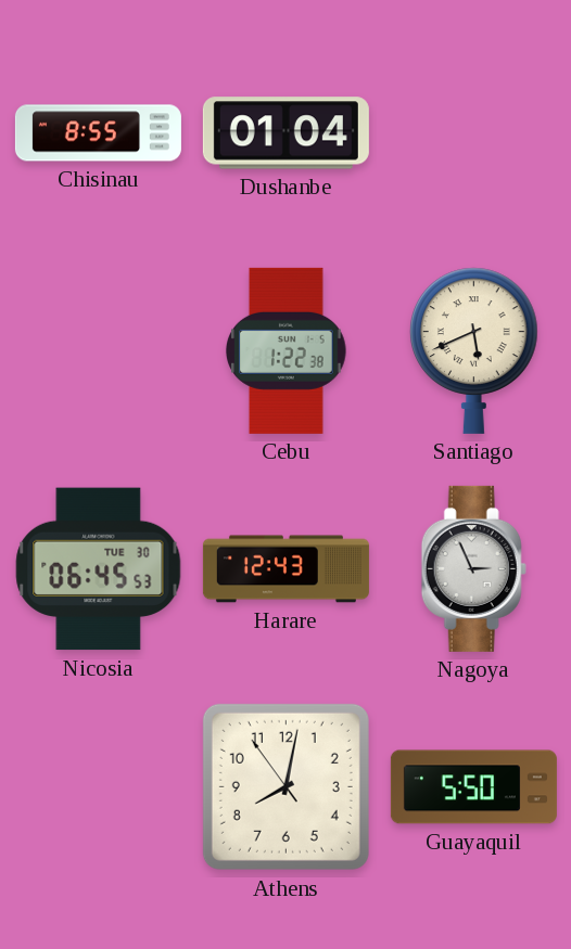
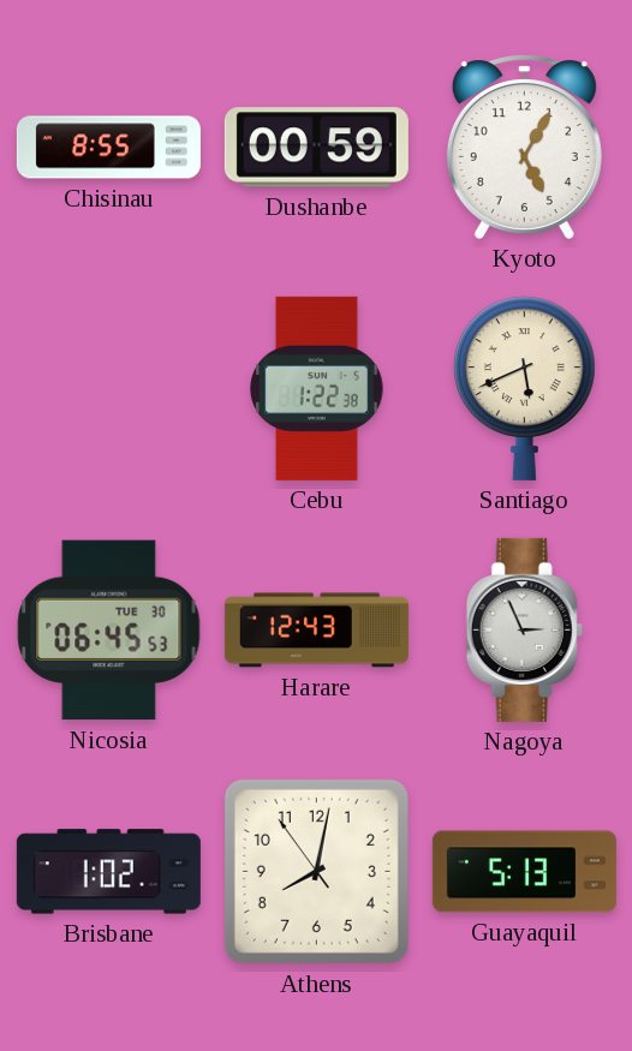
Dushanbe: 01:04 -> 00:59
Kyoto: none -> 5:05
Brisbane: none -> 1:02
Guayaquil: 5:50 -> 5:13
